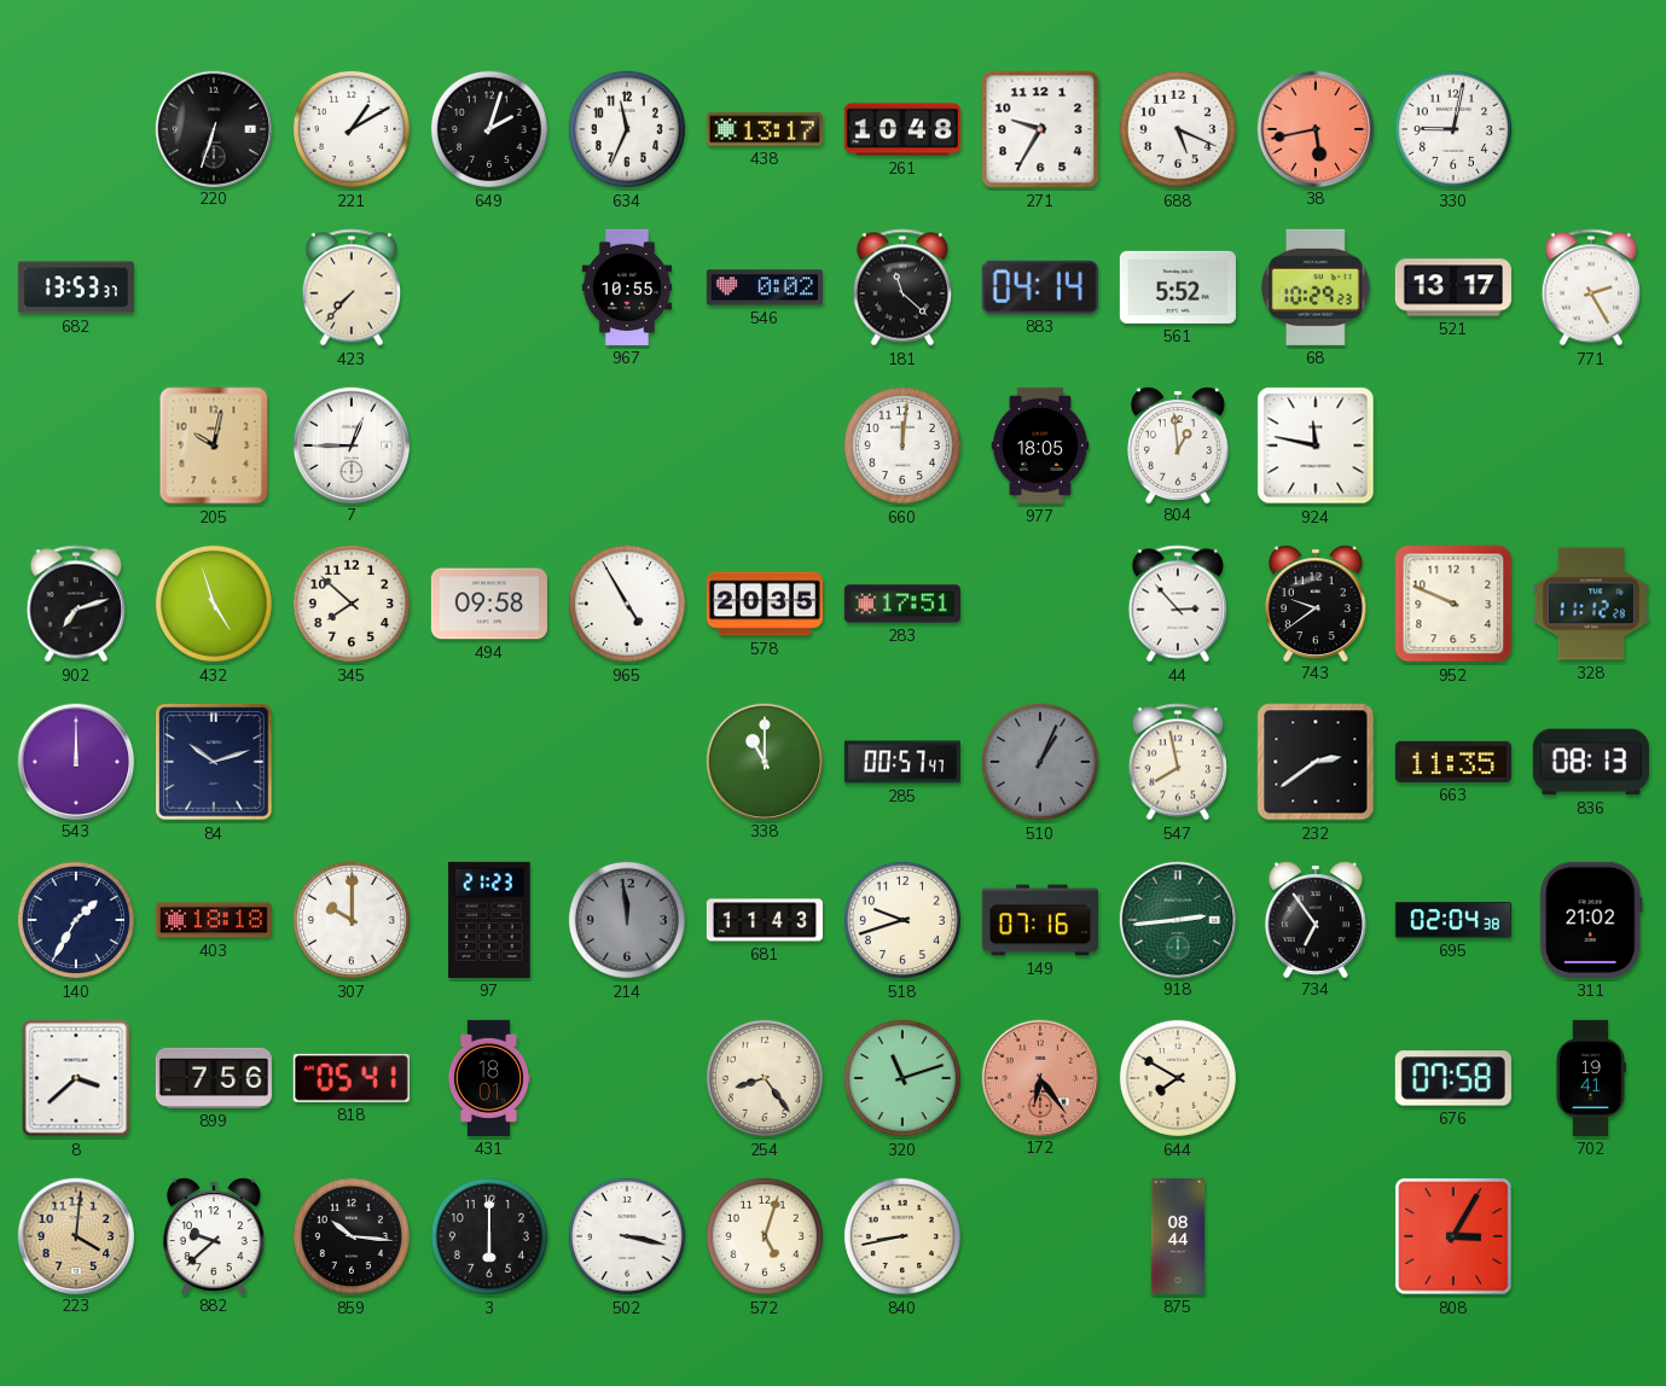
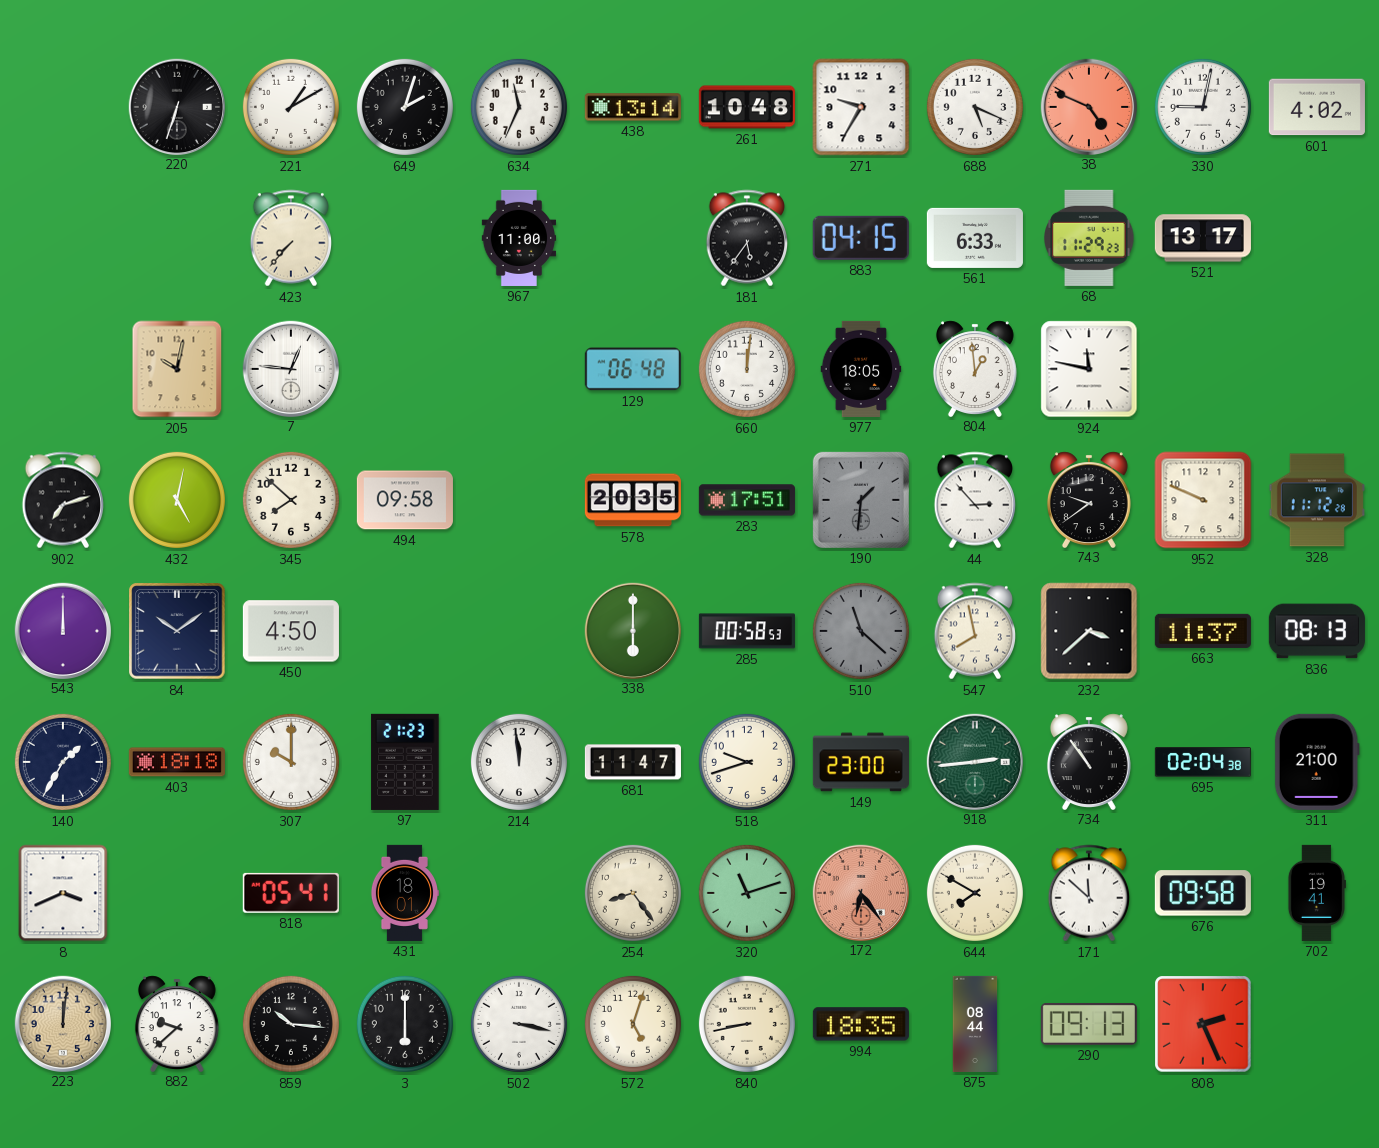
438: 13:17 -> 13:14
38: 5:43 -> 4:49
601: none -> 4:02
682: 13:53 -> none
967: 10:55 -> 11:00
546: 0:02 -> none
181: 11:22 -> 5:36
883: 04:14 -> 04:15
561: 5:52 -> 6:33
68: 10:29 -> 11:29
771: 2:25 -> none
7: 12:45 -> 12:46
129: none -> 06:48
432: 4:57 -> 5:02
965: 4:55 -> none
190: none -> 1:31
84: 10:12 -> 10:09
450: none -> 4:50
338: 11:00 -> 6:00
285: 00:57 -> 00:58
510: 1:04 -> 11:22
232: 2:39 -> 3:38
663: 11:35 -> 11:37
214 dial: grey -> white
681: 11:43 -> 11:47
149: 07:16 -> 23:00
734: 6:54 -> 10:54
311: 21:02 -> 21:00
8: 3:38 -> 3:41
899: 7:56 -> none
171: none -> 11:52
676: 07:58 -> 09:58
223: 4:01 -> 12:01
994: none -> 18:35
290: none -> 09:13
808: 3:05 -> 2:26
